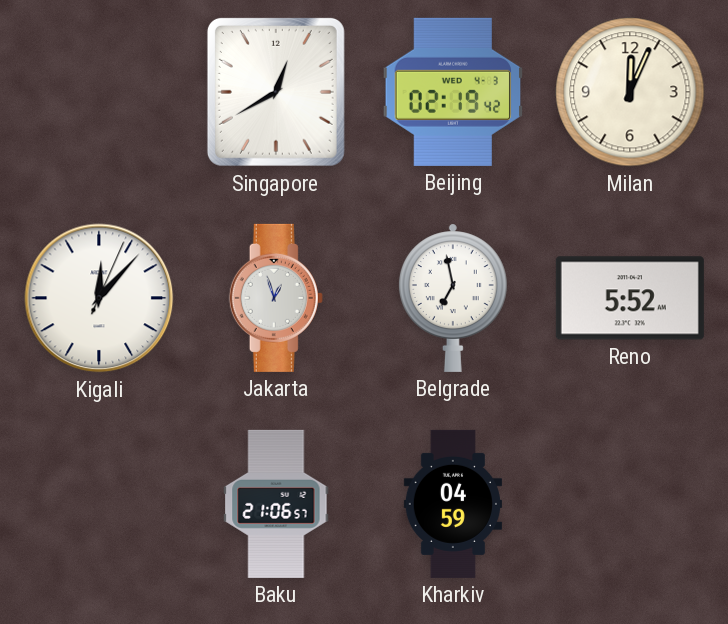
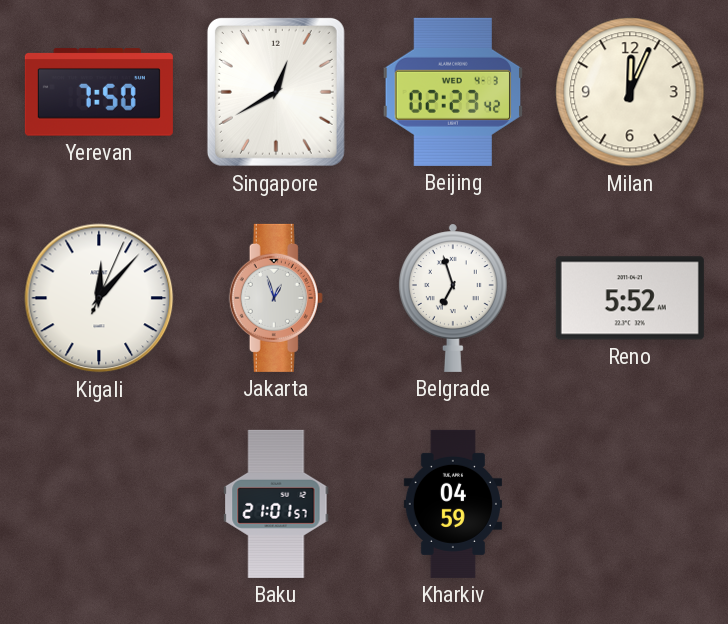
Yerevan: none -> 7:50
Beijing: 02:19 -> 02:23
Belgrade: 6:58 -> 6:57
Baku: 21:06 -> 21:01
